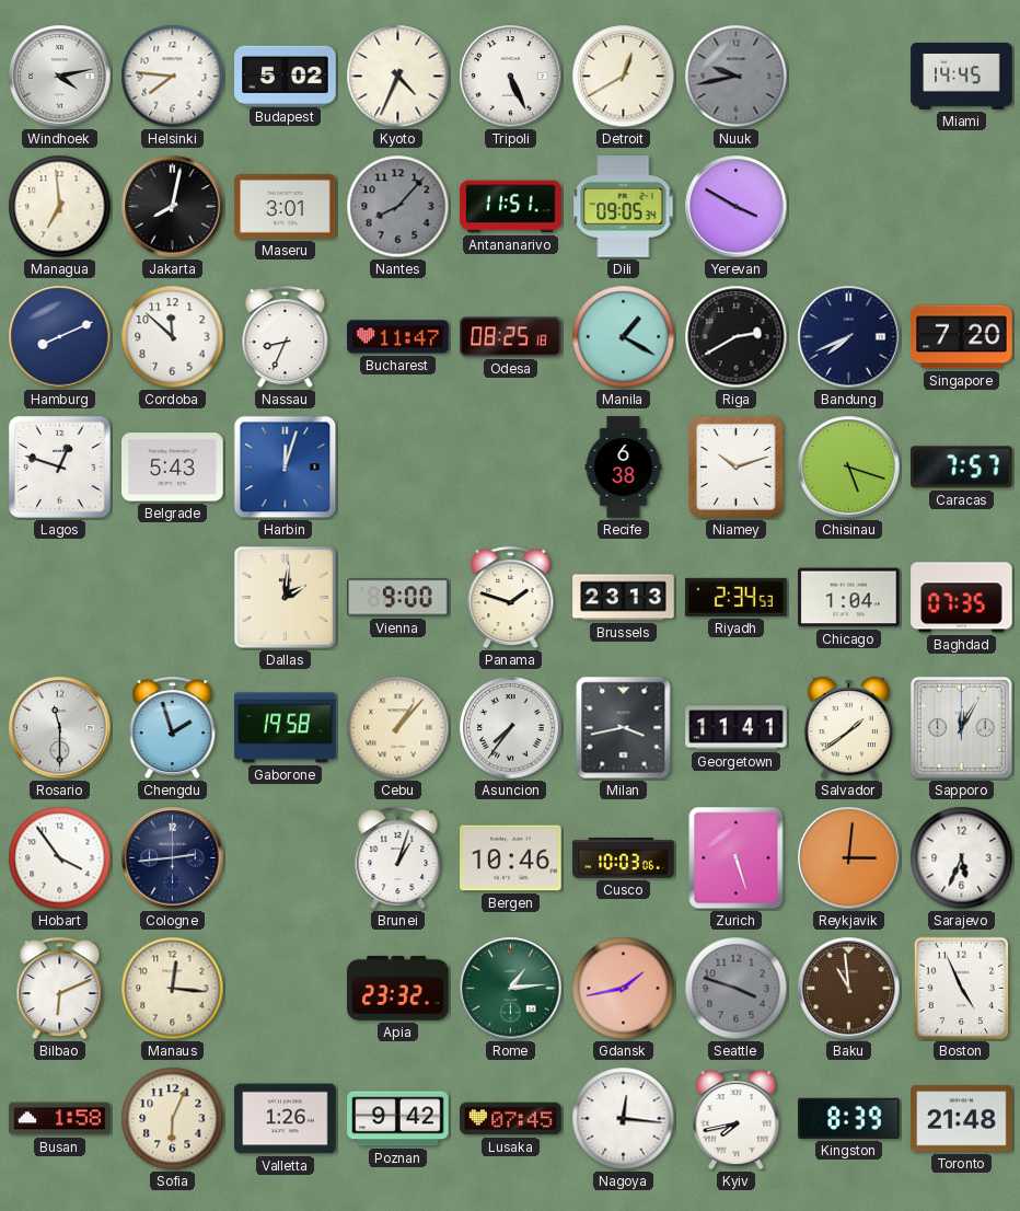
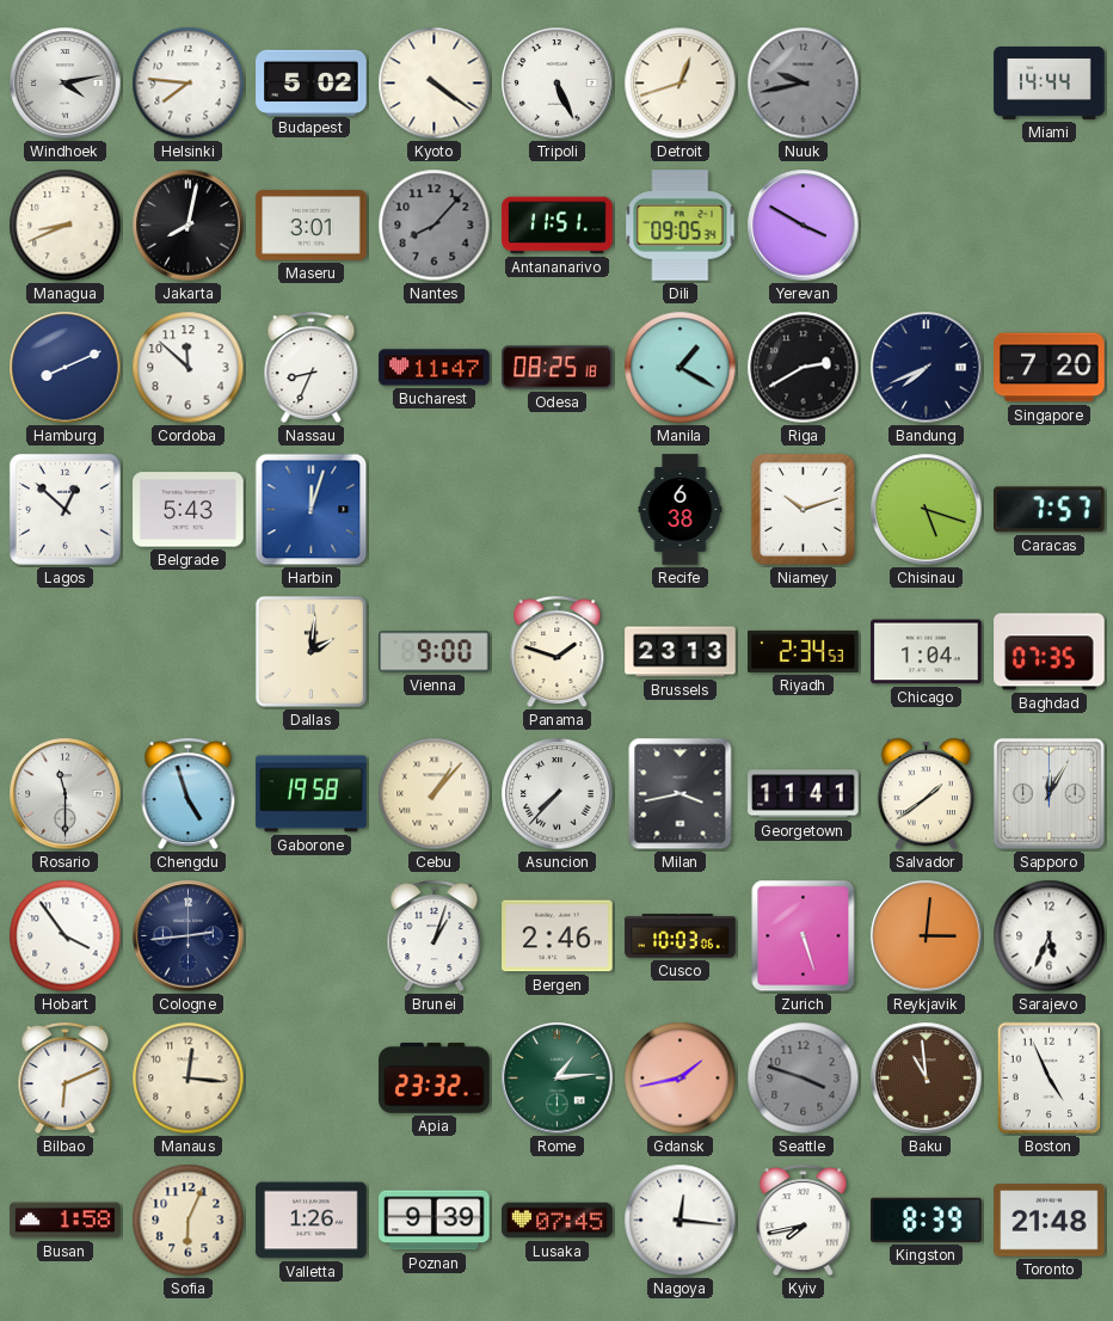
Kyoto: 4:34 -> 4:21
Detroit: 12:40 -> 12:42
Miami: 14:45 -> 14:44
Managua: 6:59 -> 8:41
Lagos: 12:48 -> 12:52
Chengdu: 1:57 -> 4:57
Asuncion: 7:36 -> 7:37
Bergen: 10:46 -> 2:46
Poznan: 9:42 -> 9:39
